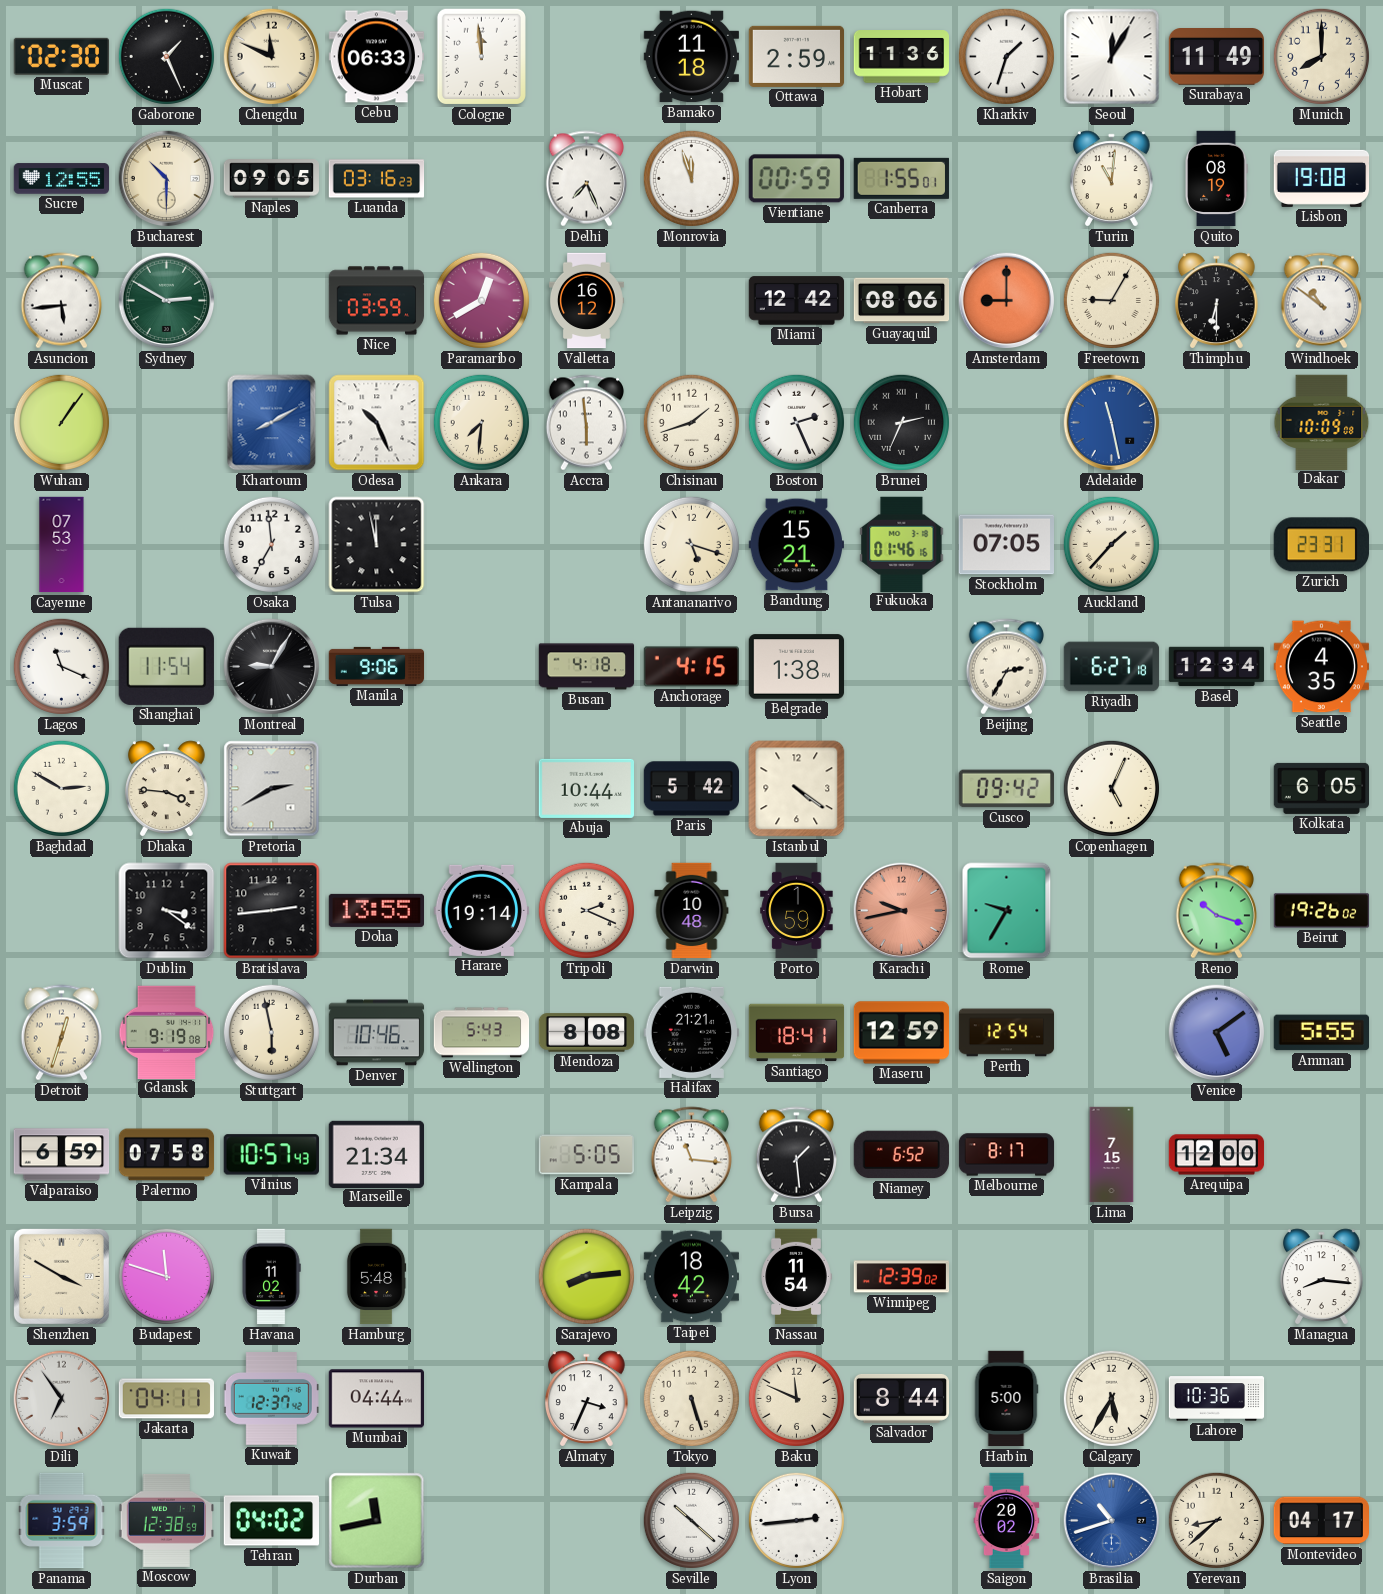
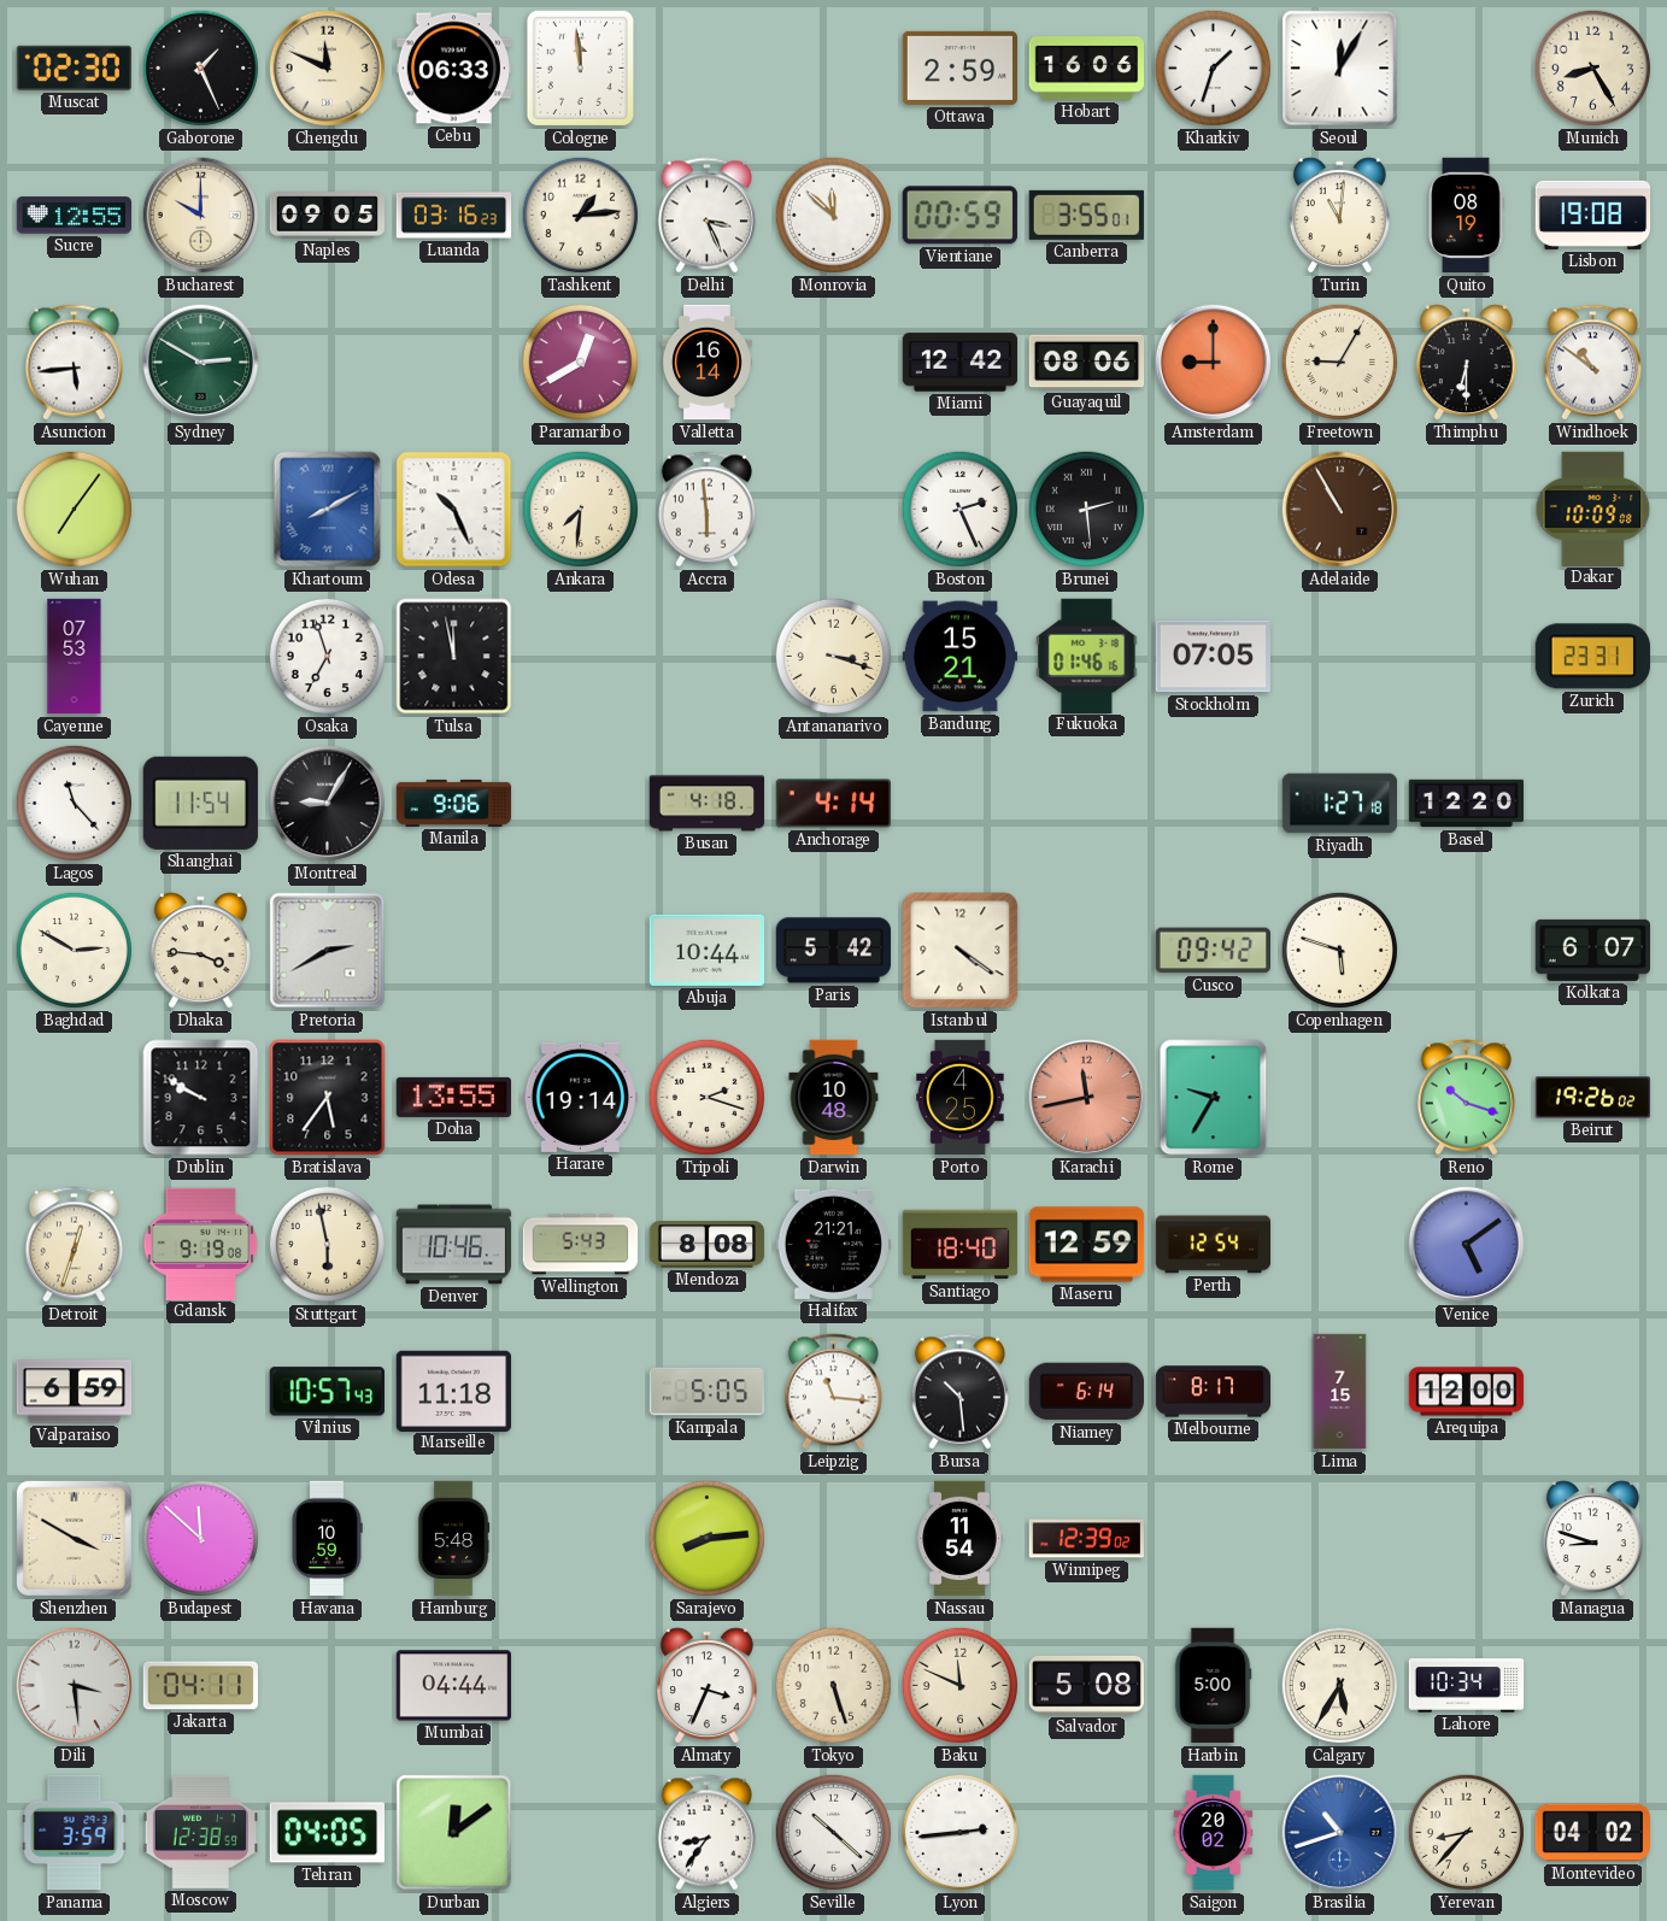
Bamako: 11:18 -> none
Hobart: 11:36 -> 16:06
Surabaya: 11:49 -> none
Munich: 8:00 -> 8:25
Bucharest: 10:30 -> 10:00
Tashkent: none -> 1:14
Delhi: 7:26 -> 3:26
Monrovia: 11:57 -> 11:52
Canberra: 1:55 -> 3:55
Nice: 03:59 -> none
Valletta: 16:12 -> 16:14
Wuhan: 1:06 -> 7:06
Chisinau: 1:42 -> none
Brunei: 2:34 -> 2:29
Adelaide: 11:28 -> 10:55
Adelaide dial: blue -> brown
Osaka: 6:59 -> 6:57
Antananarivo: 5:18 -> 3:18
Auckland: 1:37 -> none
Lagos: 11:19 -> 11:23
Anchorage: 4:15 -> 4:14
Belgrade: 1:38 -> none
Beijing: 2:35 -> none
Riyadh: 6:27 -> 1:27
Basel: 12:34 -> 12:20
Seattle: 4:35 -> none
Copenhagen: 5:04 -> 5:48
Kolkata: 6:05 -> 6:07
Dublin: 3:21 -> 9:50
Bratislava: 2:44 -> 5:36
Tripoli: 2:19 -> 2:18
Porto: 1:59 -> 4:25
Karachi: 9:43 -> 11:43
Santiago: 18:41 -> 18:40
Amman: 5:55 -> none
Palermo: 07:58 -> none
Marseille: 21:34 -> 11:18
Bursa: 1:29 -> 10:29
Niamey: 6:52 -> 6:14
Budapest: 11:48 -> 11:52
Havana: 11:02 -> 10:59
Taipei: 18:42 -> none
Managua: 8:16 -> 8:48
Dili: 6:54 -> 3:29
Kuwait: 12:37 -> none
Salvador: 8:44 -> 5:08
Lahore: 10:36 -> 10:34
Tehran: 04:02 -> 04:05
Durban: 11:43 -> 12:09
Algiers: none -> 8:36
Yerevan: 8:38 -> 8:37
Montevideo: 04:17 -> 04:02
